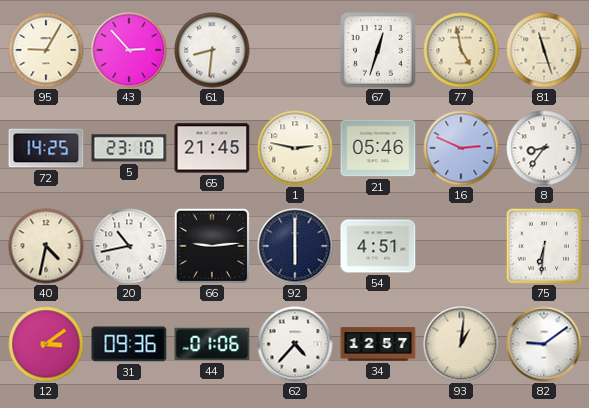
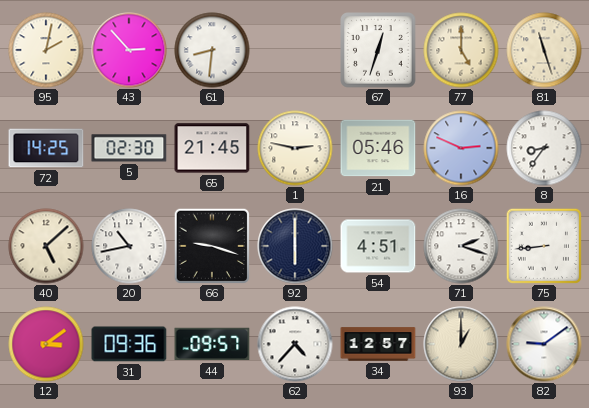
95: 9:05 -> 2:02
77: 4:58 -> 5:00
5: 23:10 -> 02:30
40: 4:32 -> 5:08
66: 9:14 -> 9:18
71: none -> 2:18
75: 6:31 -> 8:44
44: 01:06 -> 09:57
93: 1:01 -> 1:00
